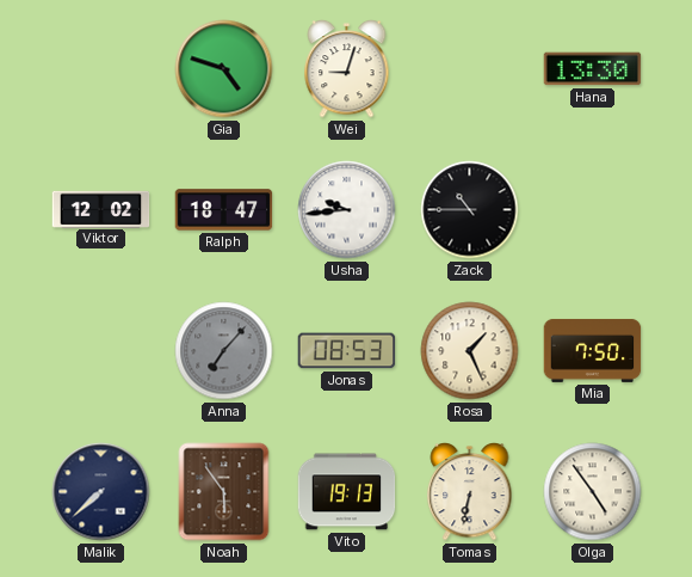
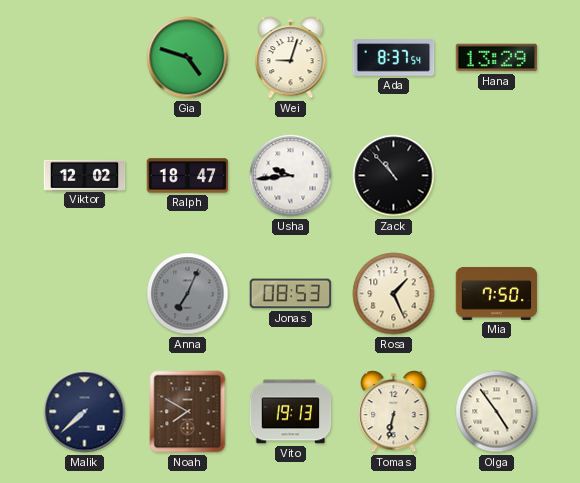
Ada: none -> 8:37
Hana: 13:30 -> 13:29
Zack: 10:45 -> 10:53
Anna: 7:07 -> 7:04
Noah: 5:54 -> 7:50
